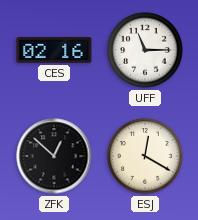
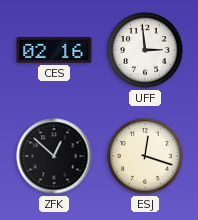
UFF: 11:15 -> 2:59
ESJ: 12:20 -> 12:18
